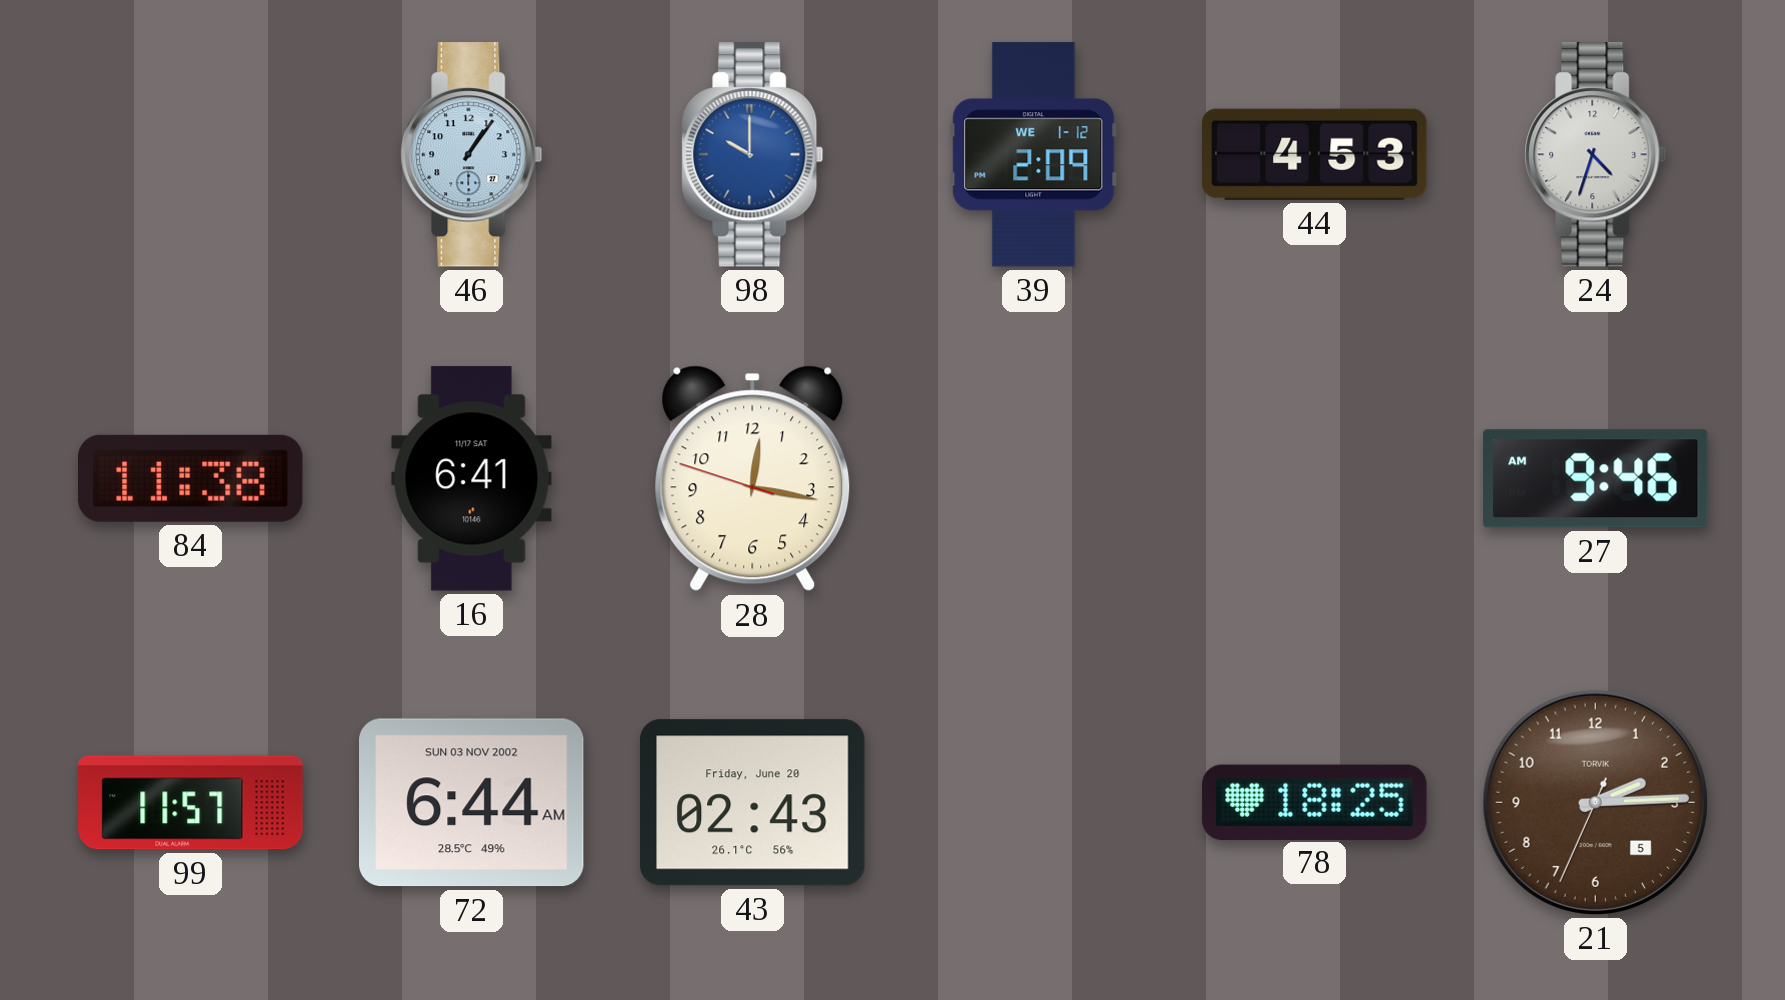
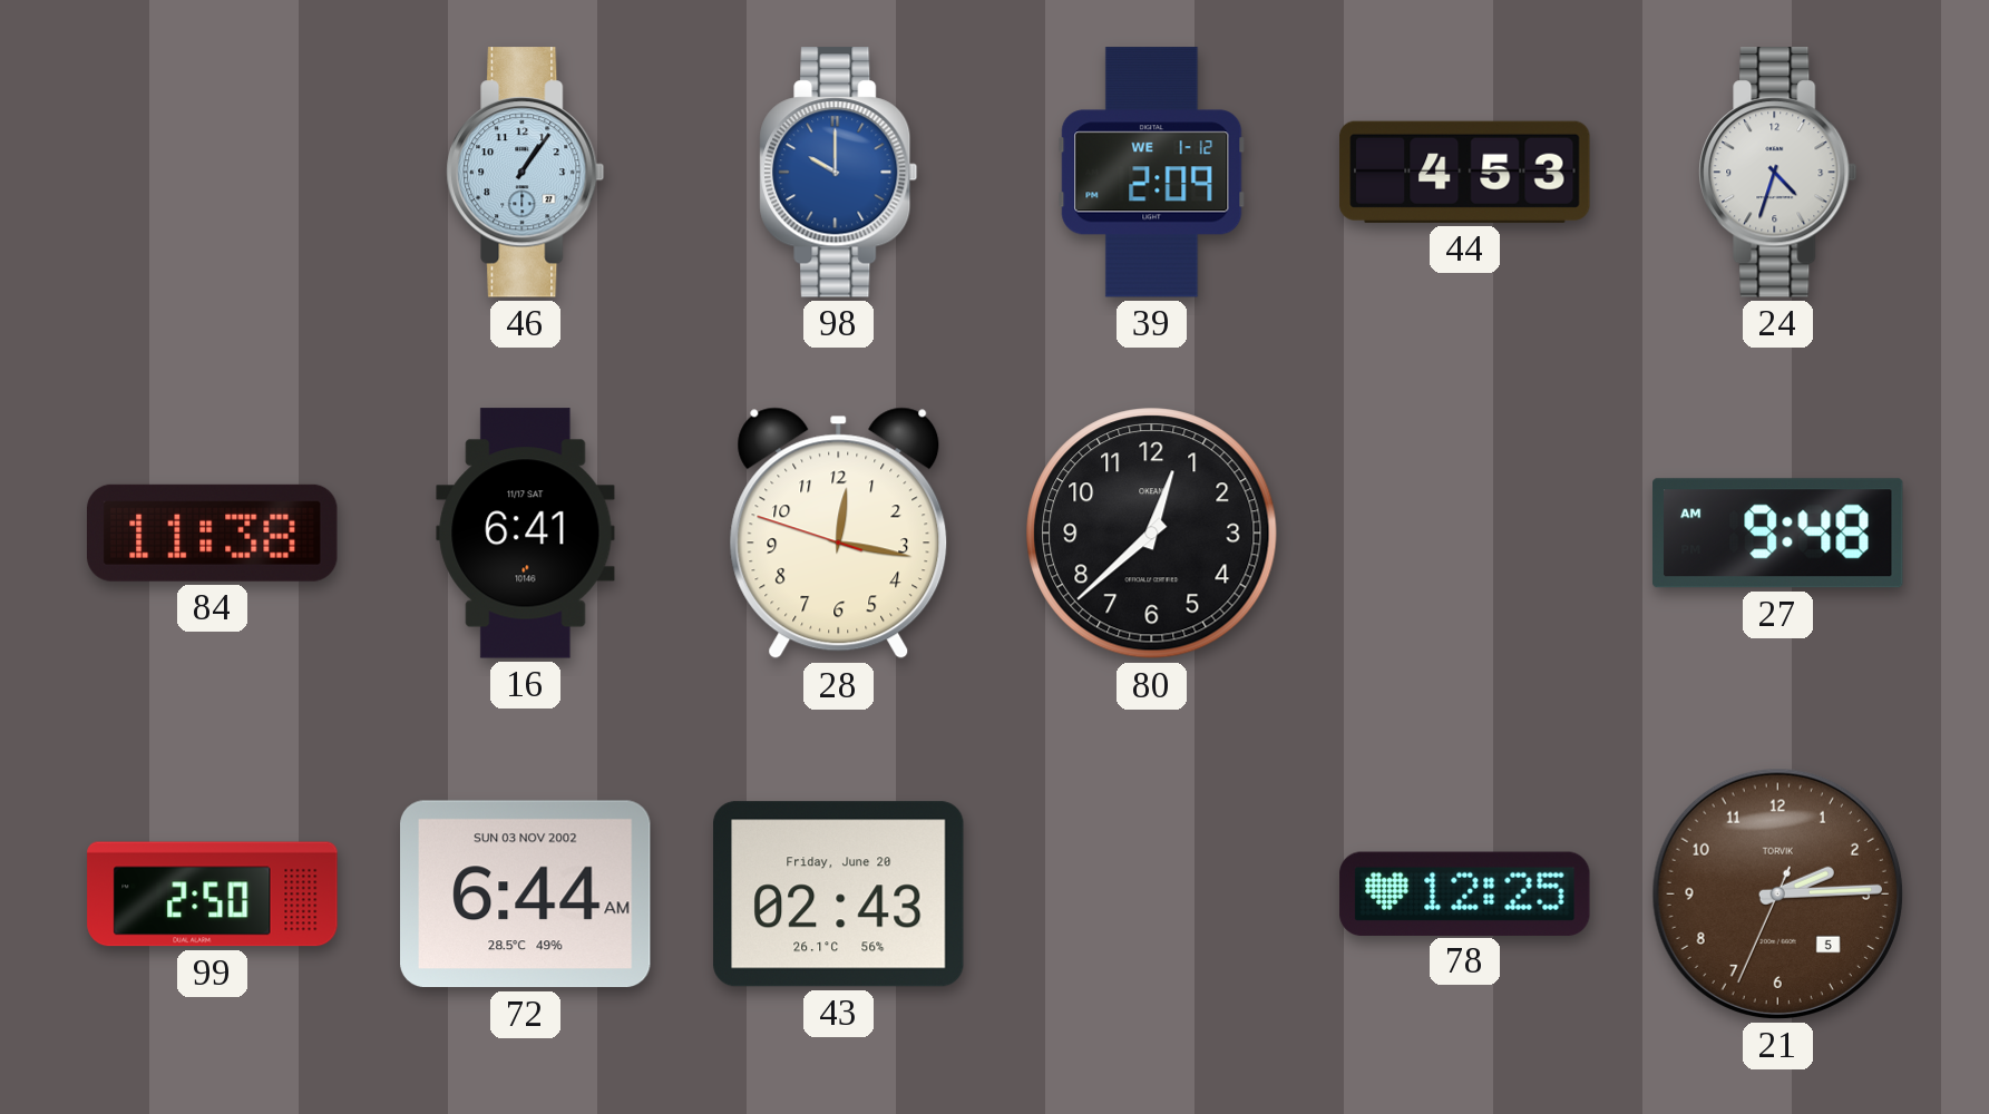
80: none -> 12:38
27: 9:46 -> 9:48
99: 11:57 -> 2:50
78: 18:25 -> 12:25
